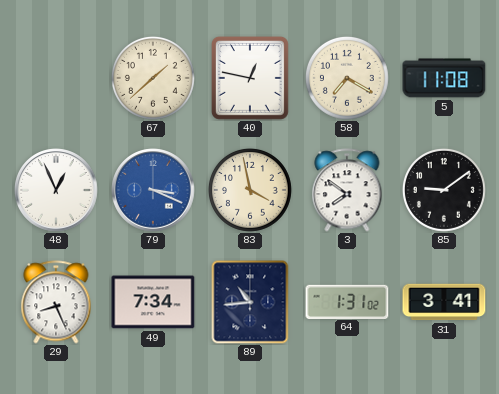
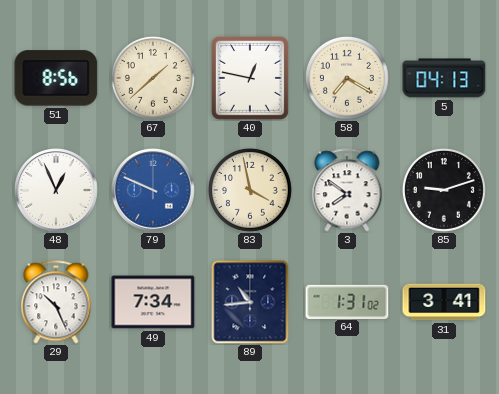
51: none -> 8:56
5: 11:08 -> 04:13
79: 3:19 -> 9:49
85: 9:09 -> 9:12
29: 8:26 -> 10:26
